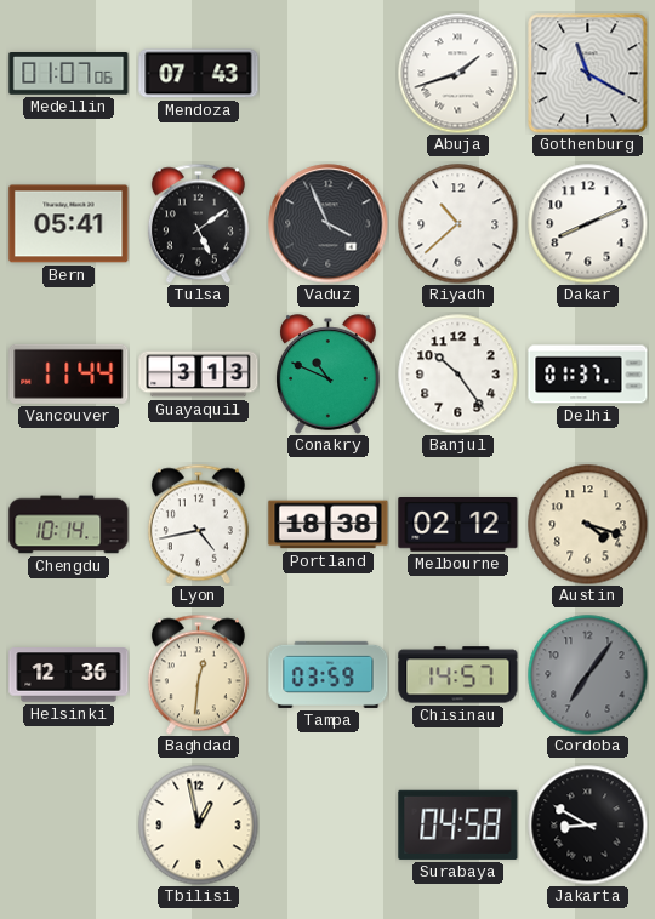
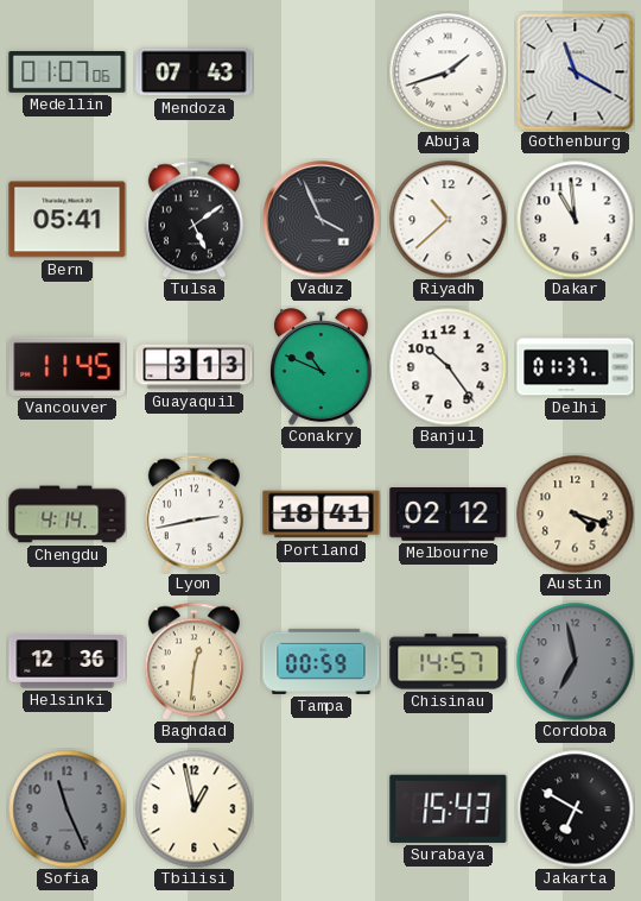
Dakar: 8:11 -> 10:59
Vancouver: 11:44 -> 11:45
Chengdu: 10:14 -> 4:14
Lyon: 4:43 -> 2:43
Portland: 18:38 -> 18:41
Tampa: 03:59 -> 00:59
Cordoba: 7:06 -> 6:58
Sofia: none -> 11:26
Surabaya: 04:58 -> 15:43
Jakarta: 8:50 -> 6:50
